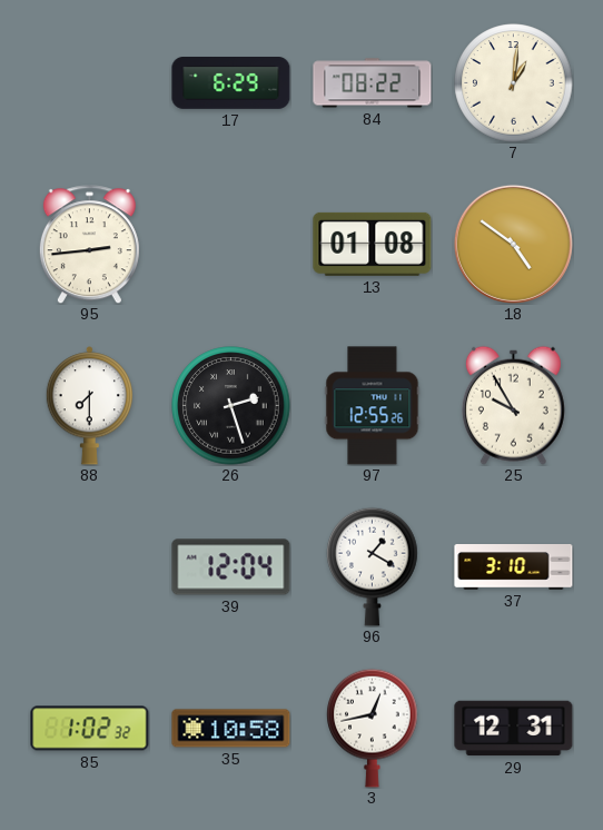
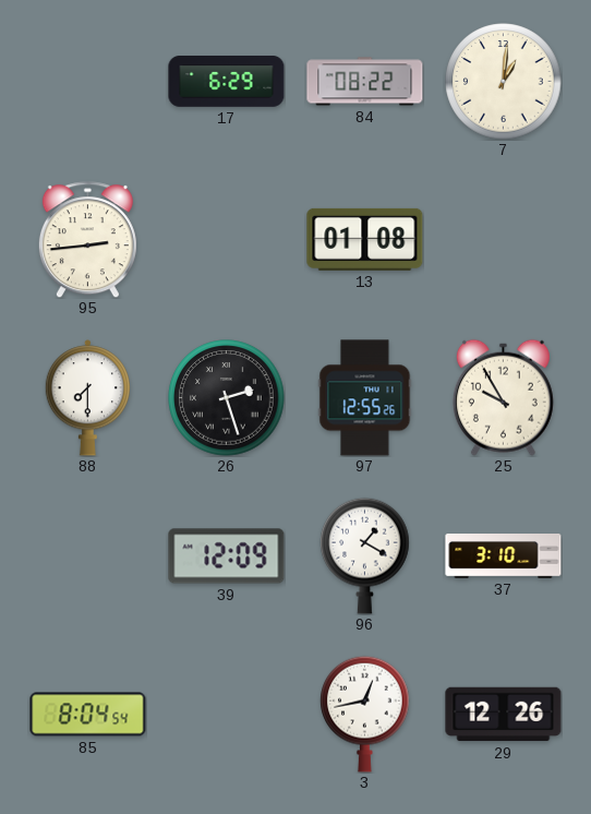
18: 4:51 -> none
39: 12:04 -> 12:09
85: 1:02 -> 8:04
35: 10:58 -> none
29: 12:31 -> 12:26
